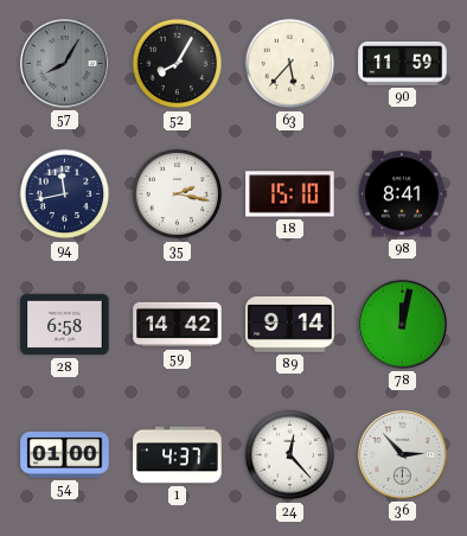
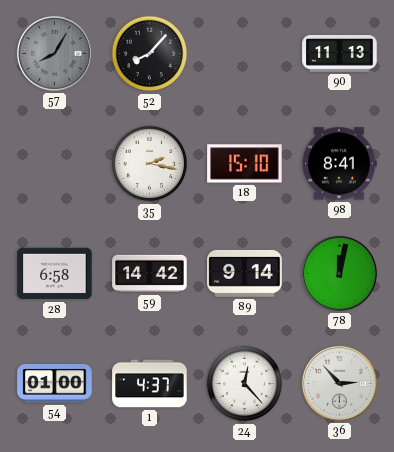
52: 8:05 -> 8:07
63: 5:37 -> none
90: 11:59 -> 11:13
94: 11:43 -> none
